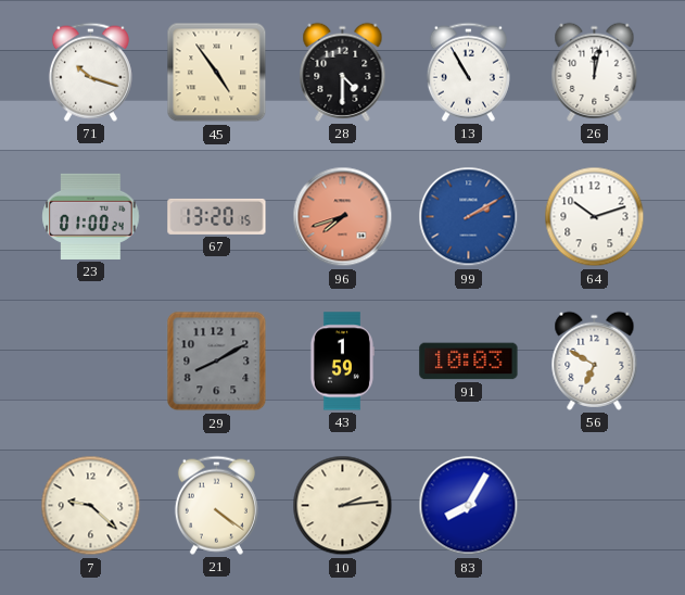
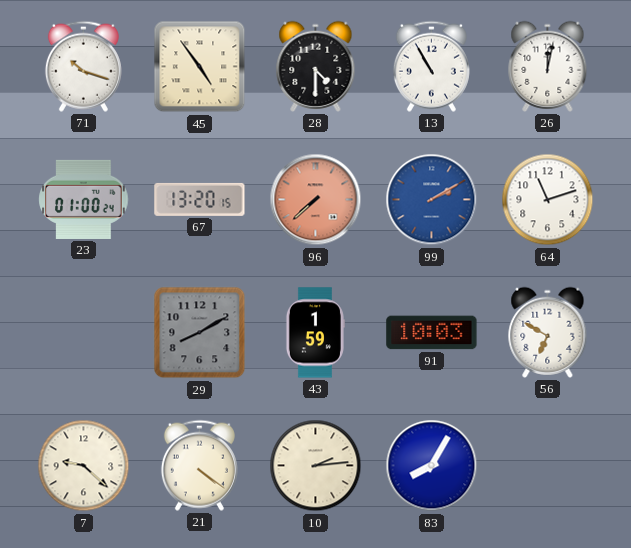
96: 7:42 -> 7:38
64: 10:12 -> 11:12
